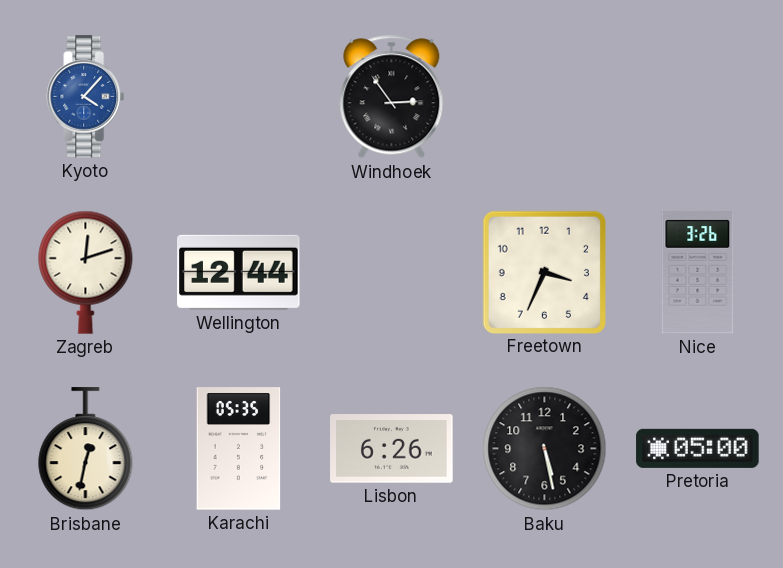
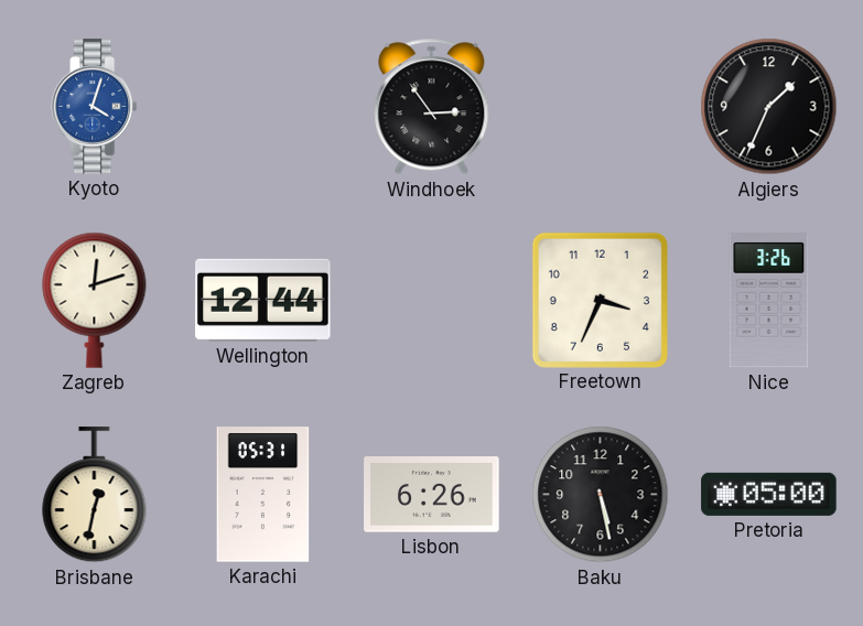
Kyoto: 4:07 -> 4:03
Algiers: none -> 1:34
Karachi: 05:35 -> 05:31
